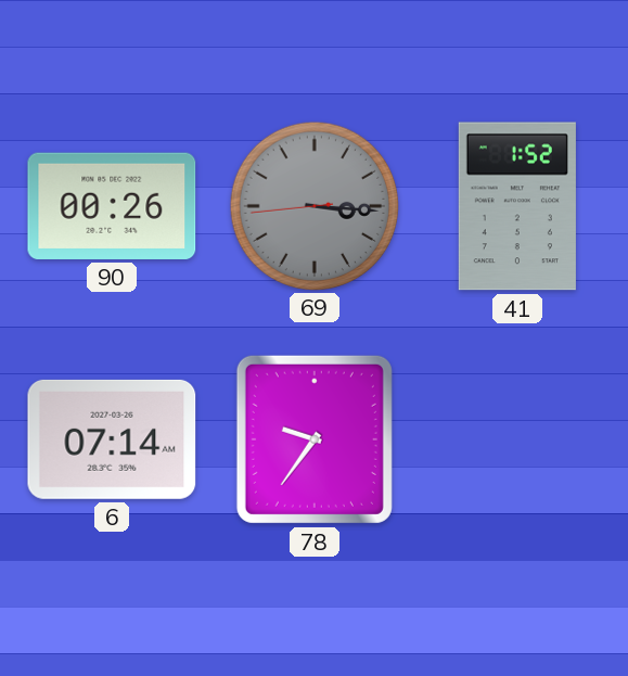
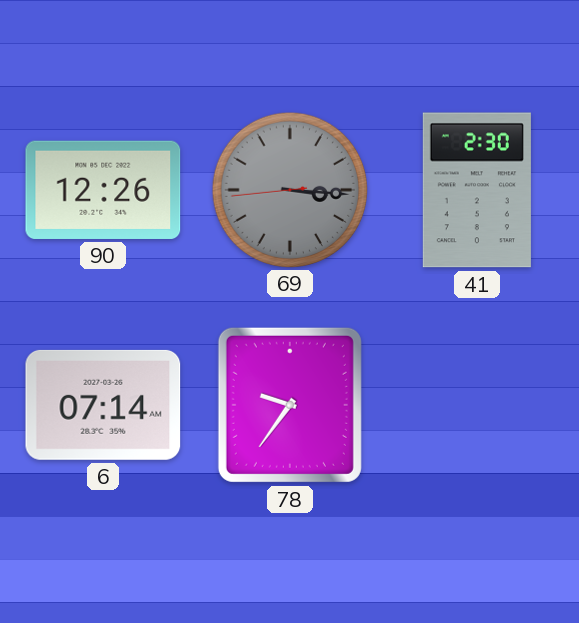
90: 00:26 -> 12:26
41: 1:52 -> 2:30
